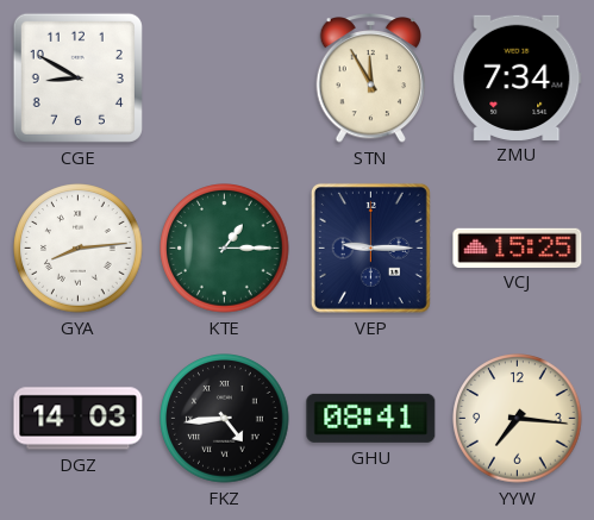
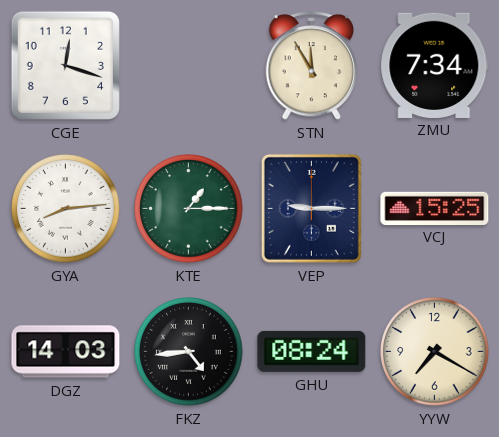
CGE: 8:50 -> 12:18
GHU: 08:41 -> 08:24
YYW: 7:16 -> 7:20
